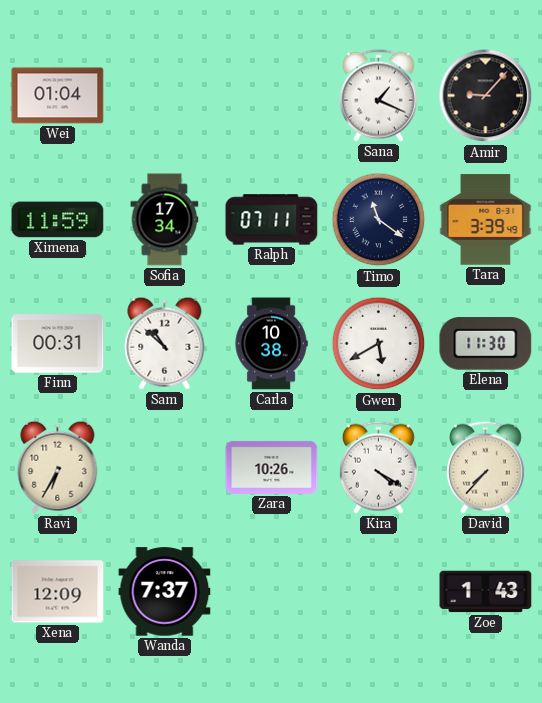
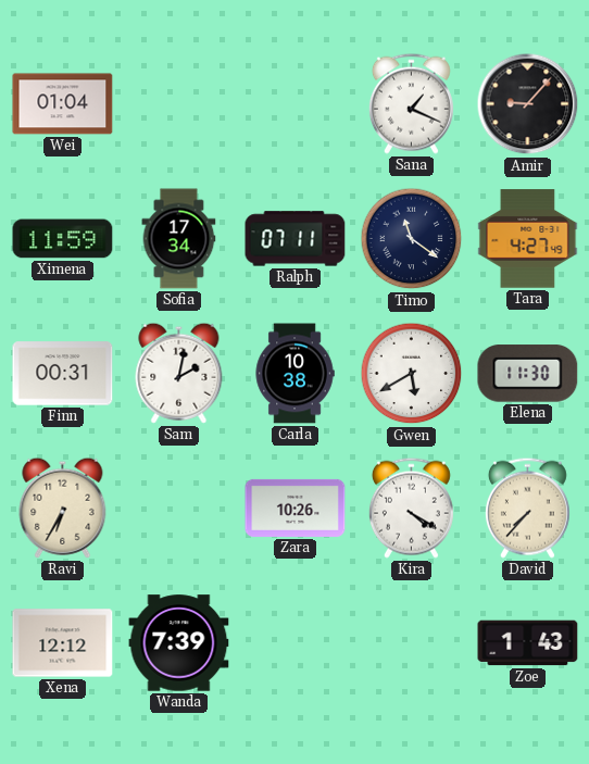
Tara: 3:39 -> 4:27
Sam: 10:52 -> 2:02
Xena: 12:09 -> 12:12
Wanda: 7:37 -> 7:39
